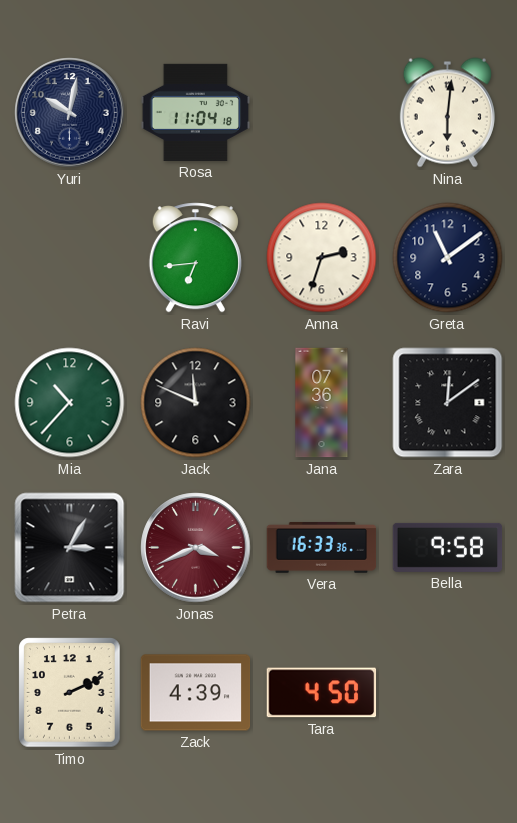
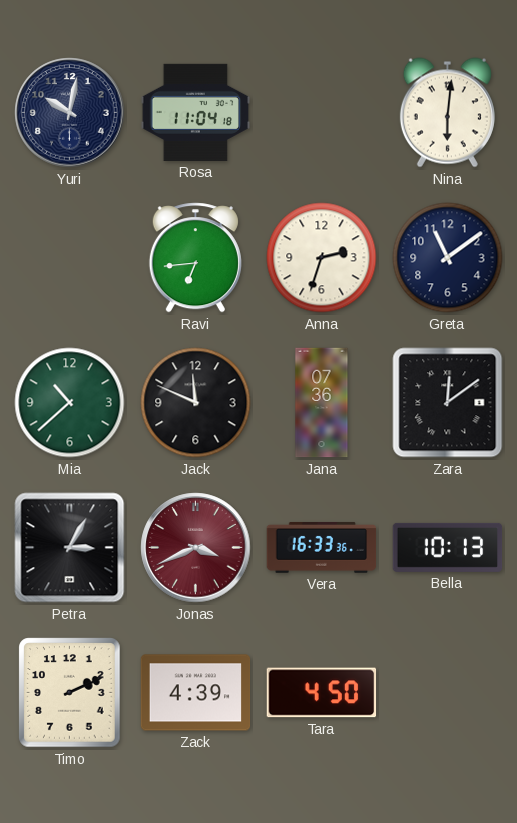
Mia: 10:37 -> 10:38
Bella: 9:58 -> 10:13
